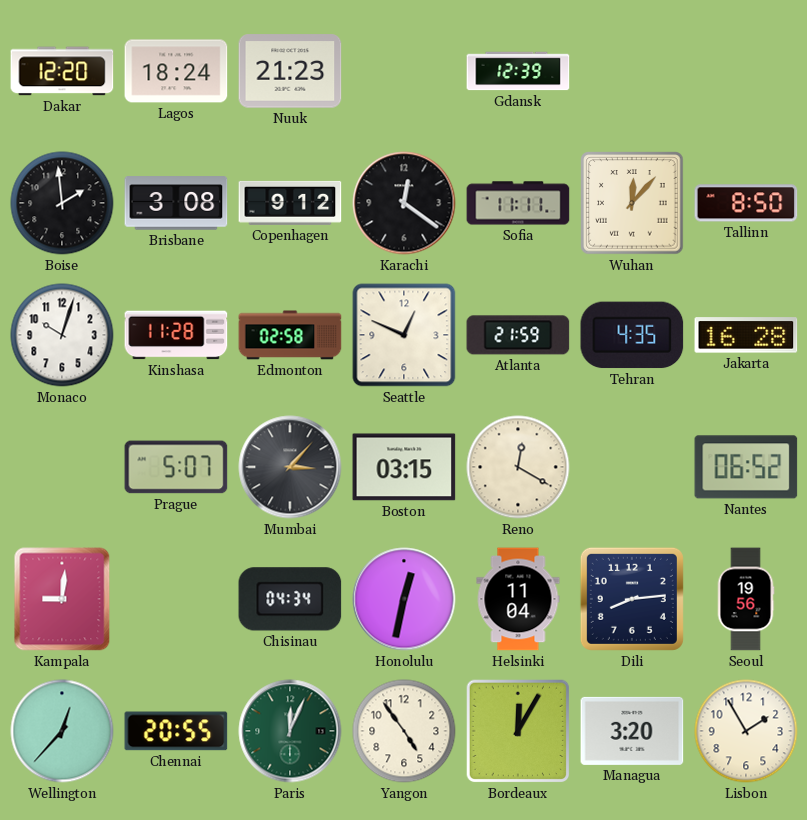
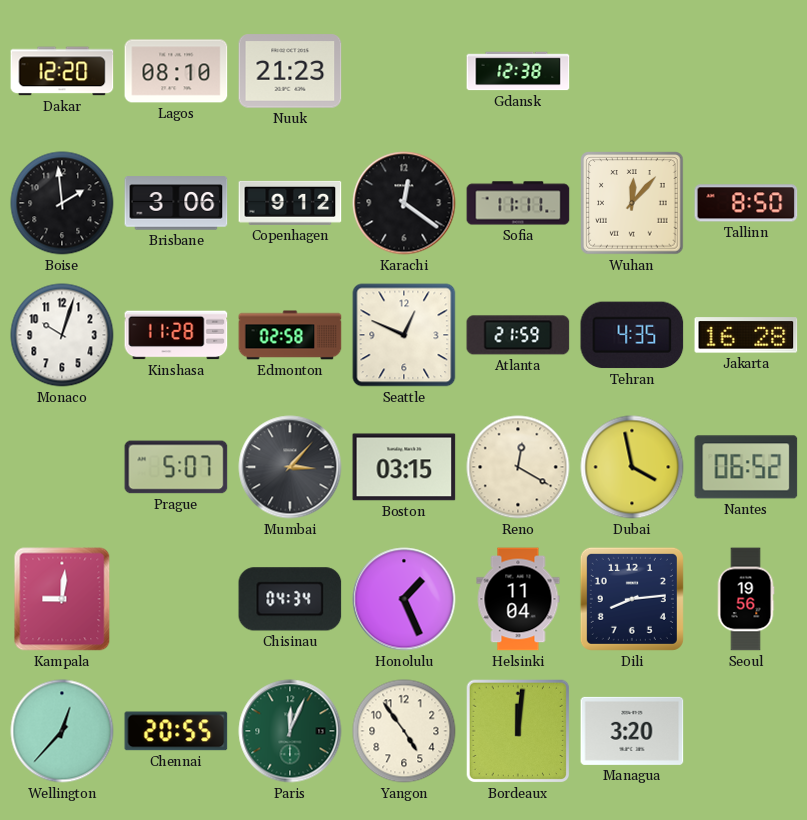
Lagos: 18:24 -> 08:10
Gdansk: 12:39 -> 12:38
Brisbane: 3:08 -> 3:06
Dubai: none -> 3:58
Honolulu: 12:32 -> 1:26
Bordeaux: 12:05 -> 12:01
Lisbon: 1:55 -> none
